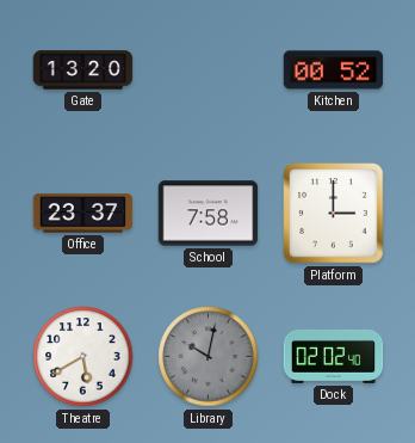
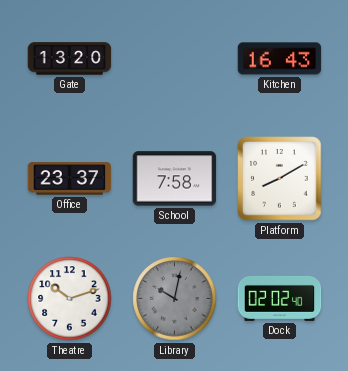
Kitchen: 00:52 -> 16:43
Platform: 3:00 -> 8:10
Theatre: 5:40 -> 10:12
